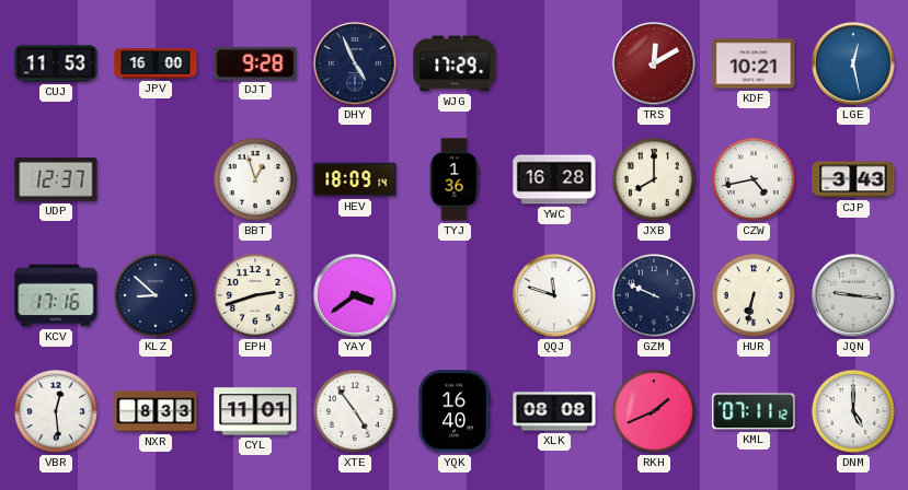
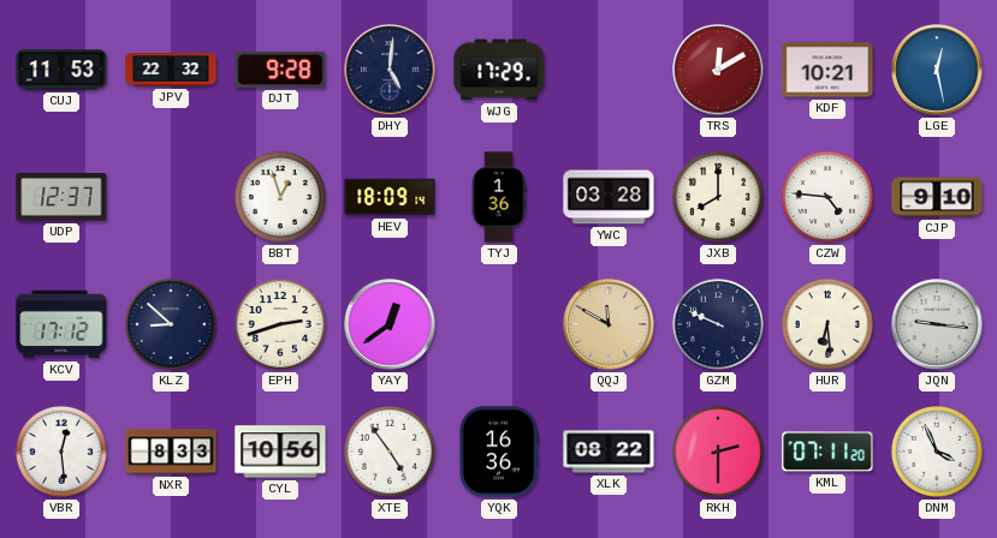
JPV: 16:00 -> 22:32
DHY: 4:56 -> 5:01
YWC: 16:28 -> 03:28
CZW: 4:43 -> 4:46
CJP: 3:43 -> 9:10
KCV: 17:16 -> 17:12
YAY: 3:39 -> 12:39
QQJ: 11:48 -> 11:50
QQJ dial: white -> champagne
HUR: 6:32 -> 6:29
CYL: 11:01 -> 10:56
YQK: 16:40 -> 16:36
XLK: 08:08 -> 08:22
RKH: 1:41 -> 2:30
KML: 07:11:12 -> 07:11:20
DNM: 5:00 -> 3:56
